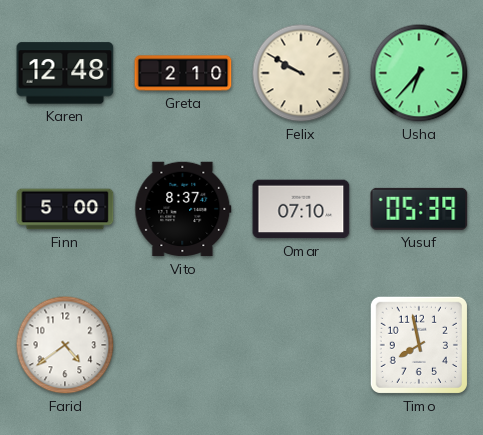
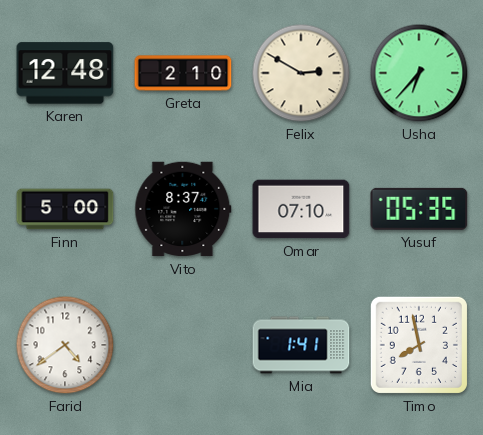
Felix: 9:50 -> 2:50
Yusuf: 05:39 -> 05:35
Mia: none -> 1:41
